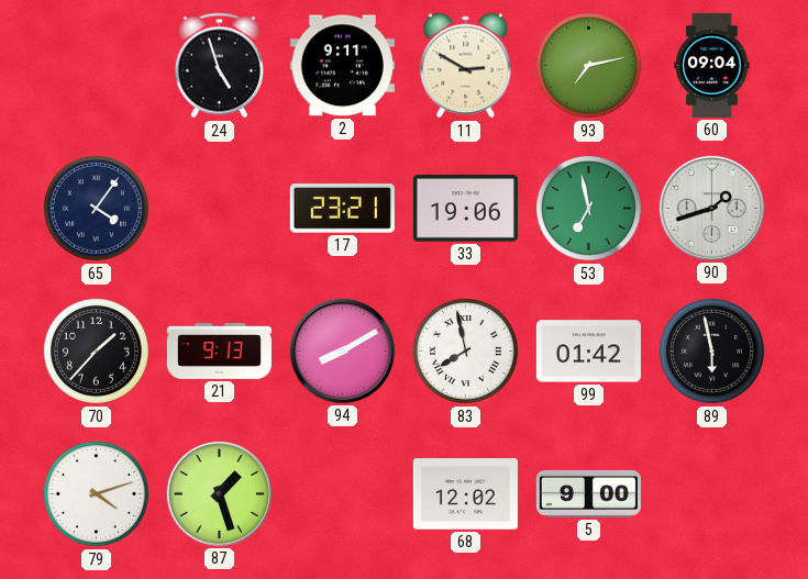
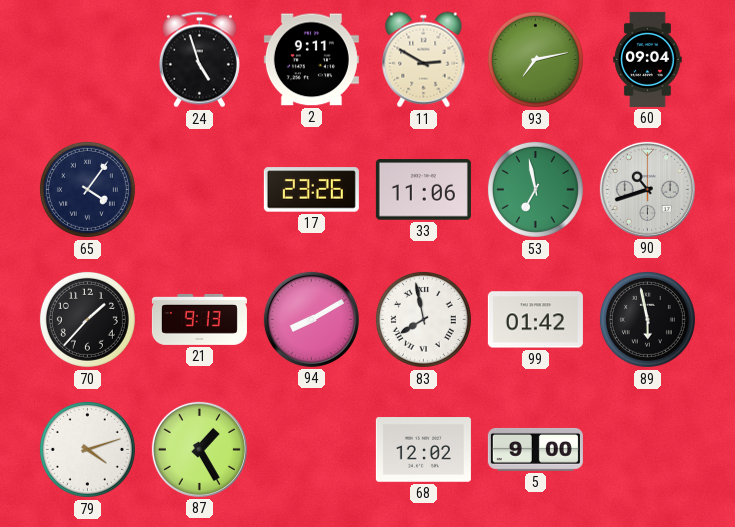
17: 23:21 -> 23:26
33: 19:06 -> 11:06
90: 1:42 -> 10:42
87: 1:27 -> 1:25
